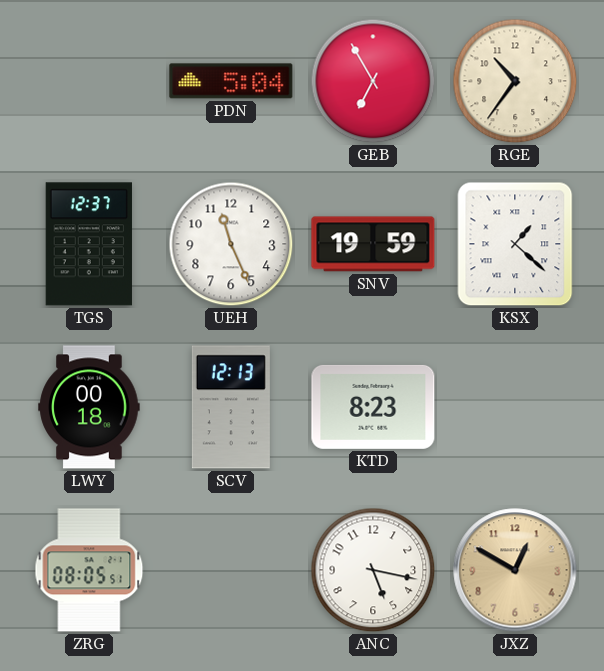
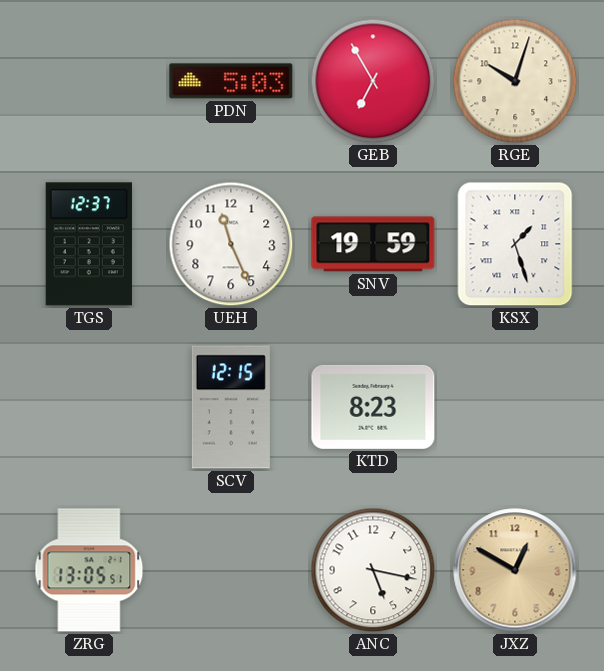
PDN: 5:04 -> 5:03
RGE: 10:36 -> 10:03
KSX: 1:22 -> 1:27
LWY: 00:18 -> none
SCV: 12:13 -> 12:15
ZRG: 08:05 -> 13:05
